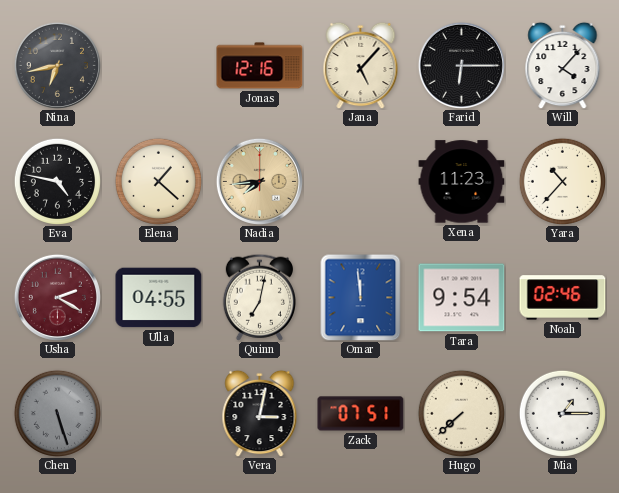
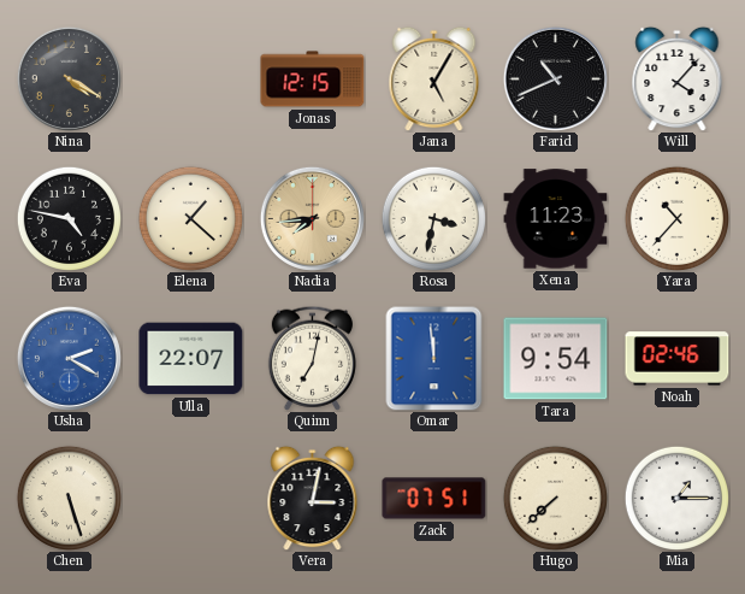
Nina: 6:43 -> 4:20
Jonas: 12:16 -> 12:15
Jana: 5:07 -> 5:05
Farid: 6:15 -> 10:41
Rosa: none -> 3:32
Usha dial: burgundy -> blue
Ulla: 04:55 -> 22:07
Chen dial: grey -> cream
